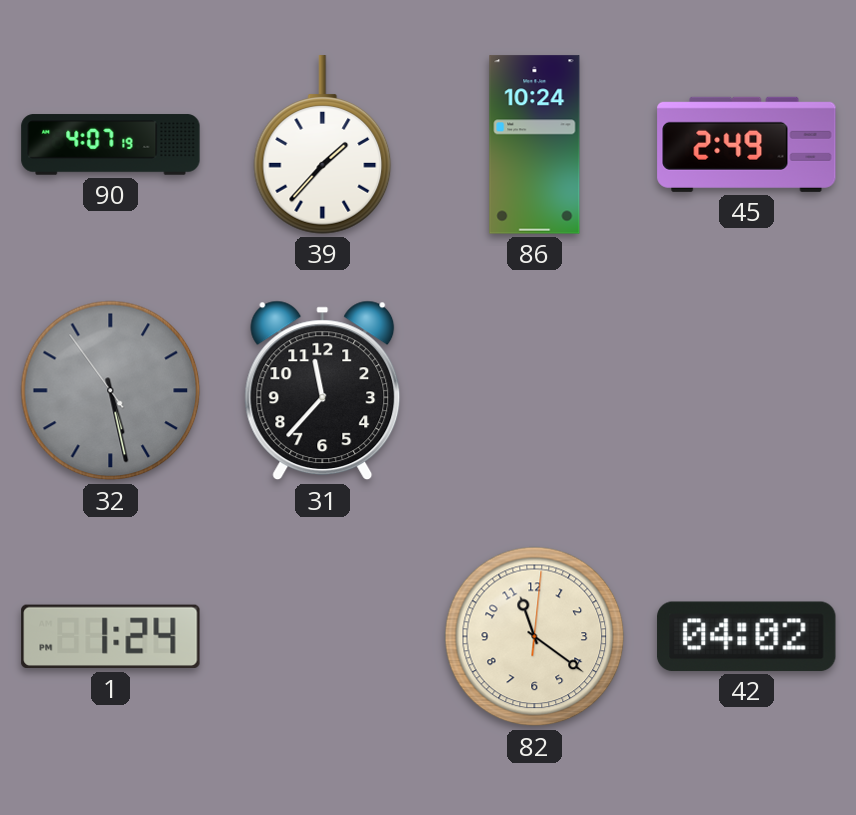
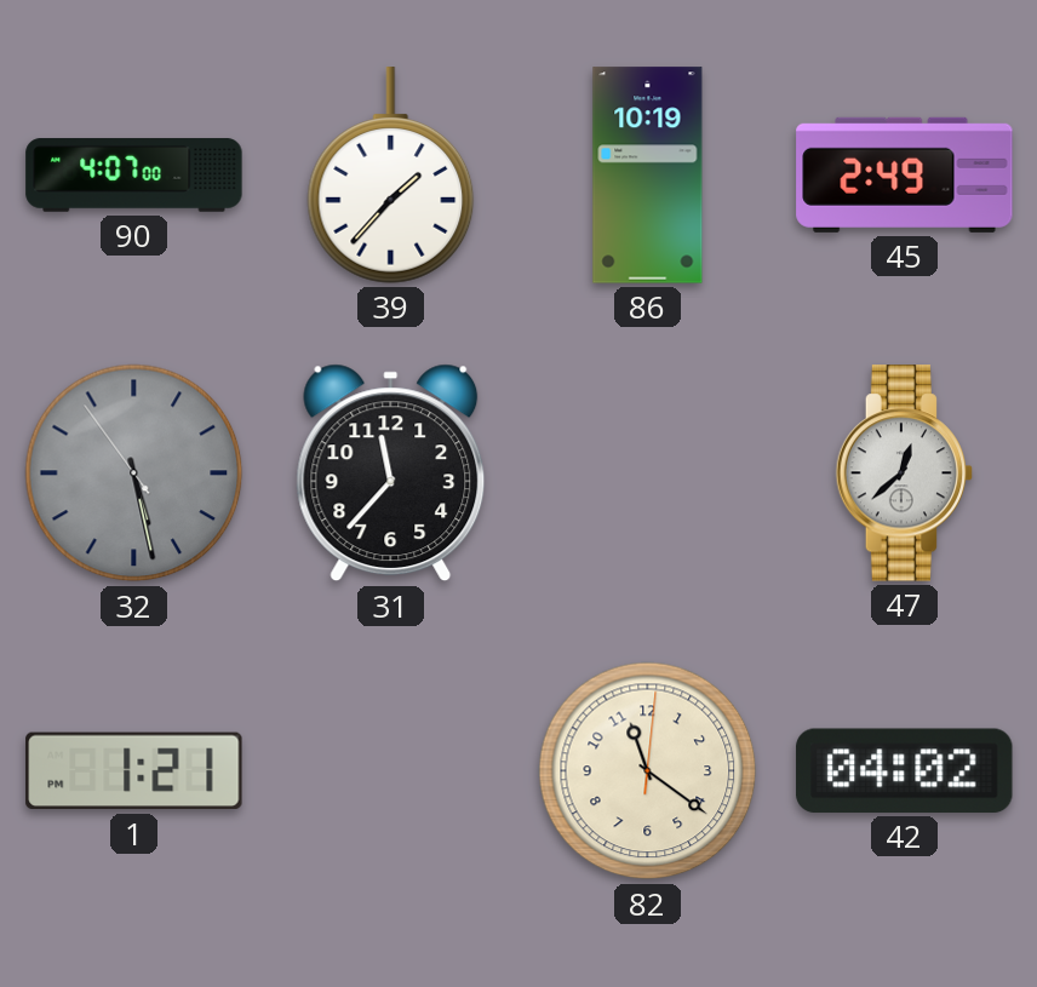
90: 4:07:19 -> 4:07:00
86: 10:24 -> 10:19
47: none -> 12:38
1: 1:24 -> 1:21
